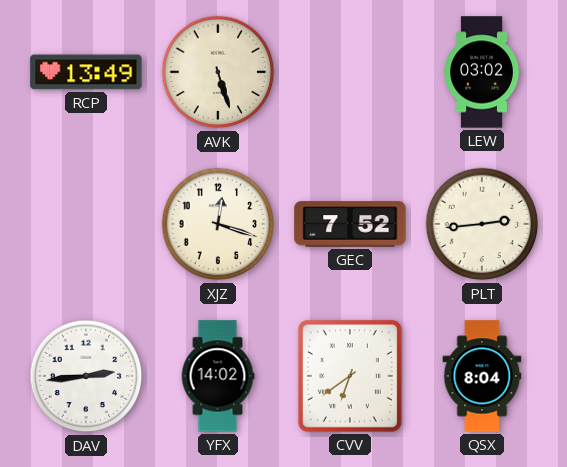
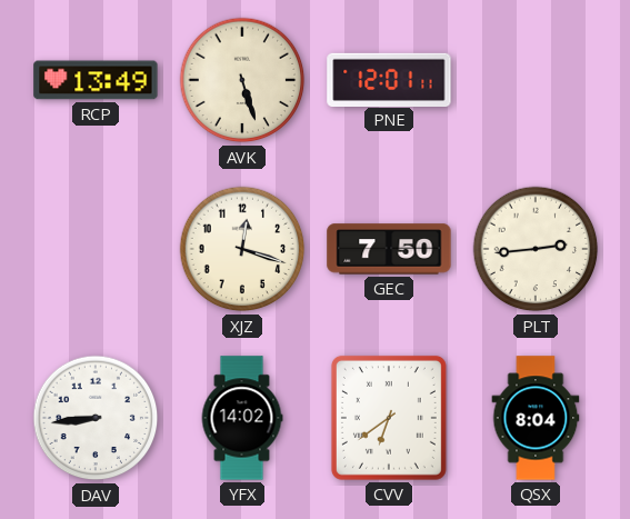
PNE: none -> 12:01
LEW: 03:02 -> none
GEC: 7:52 -> 7:50
DAV: 2:44 -> 8:44
